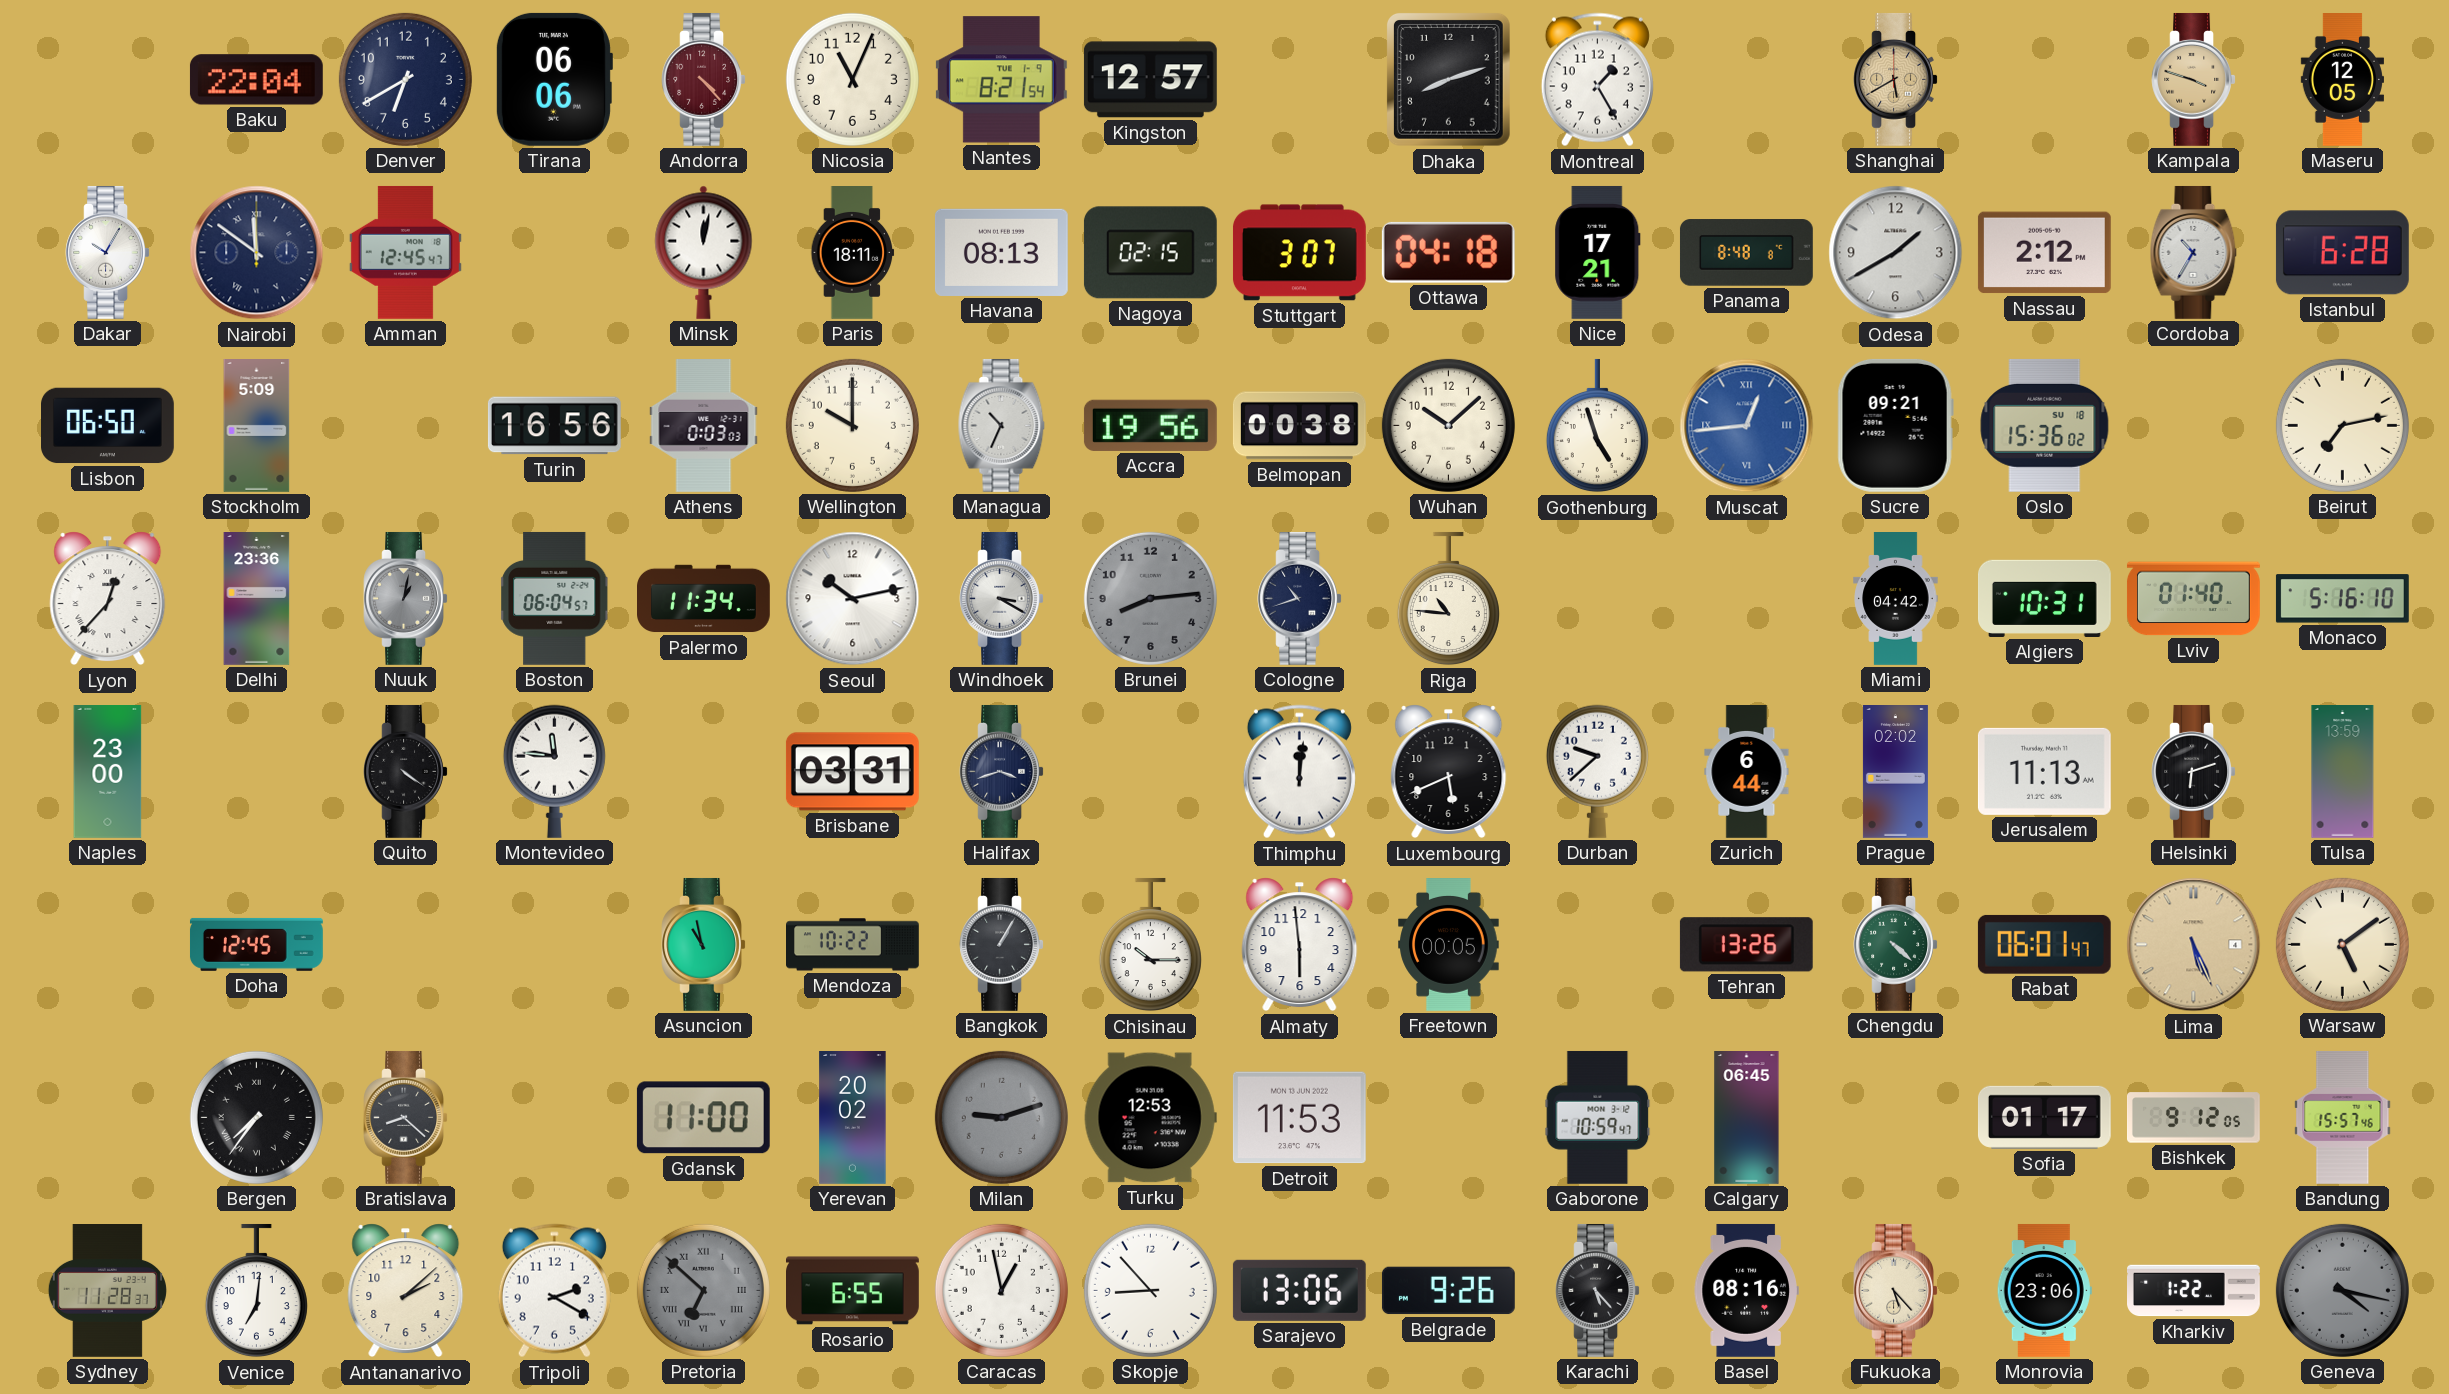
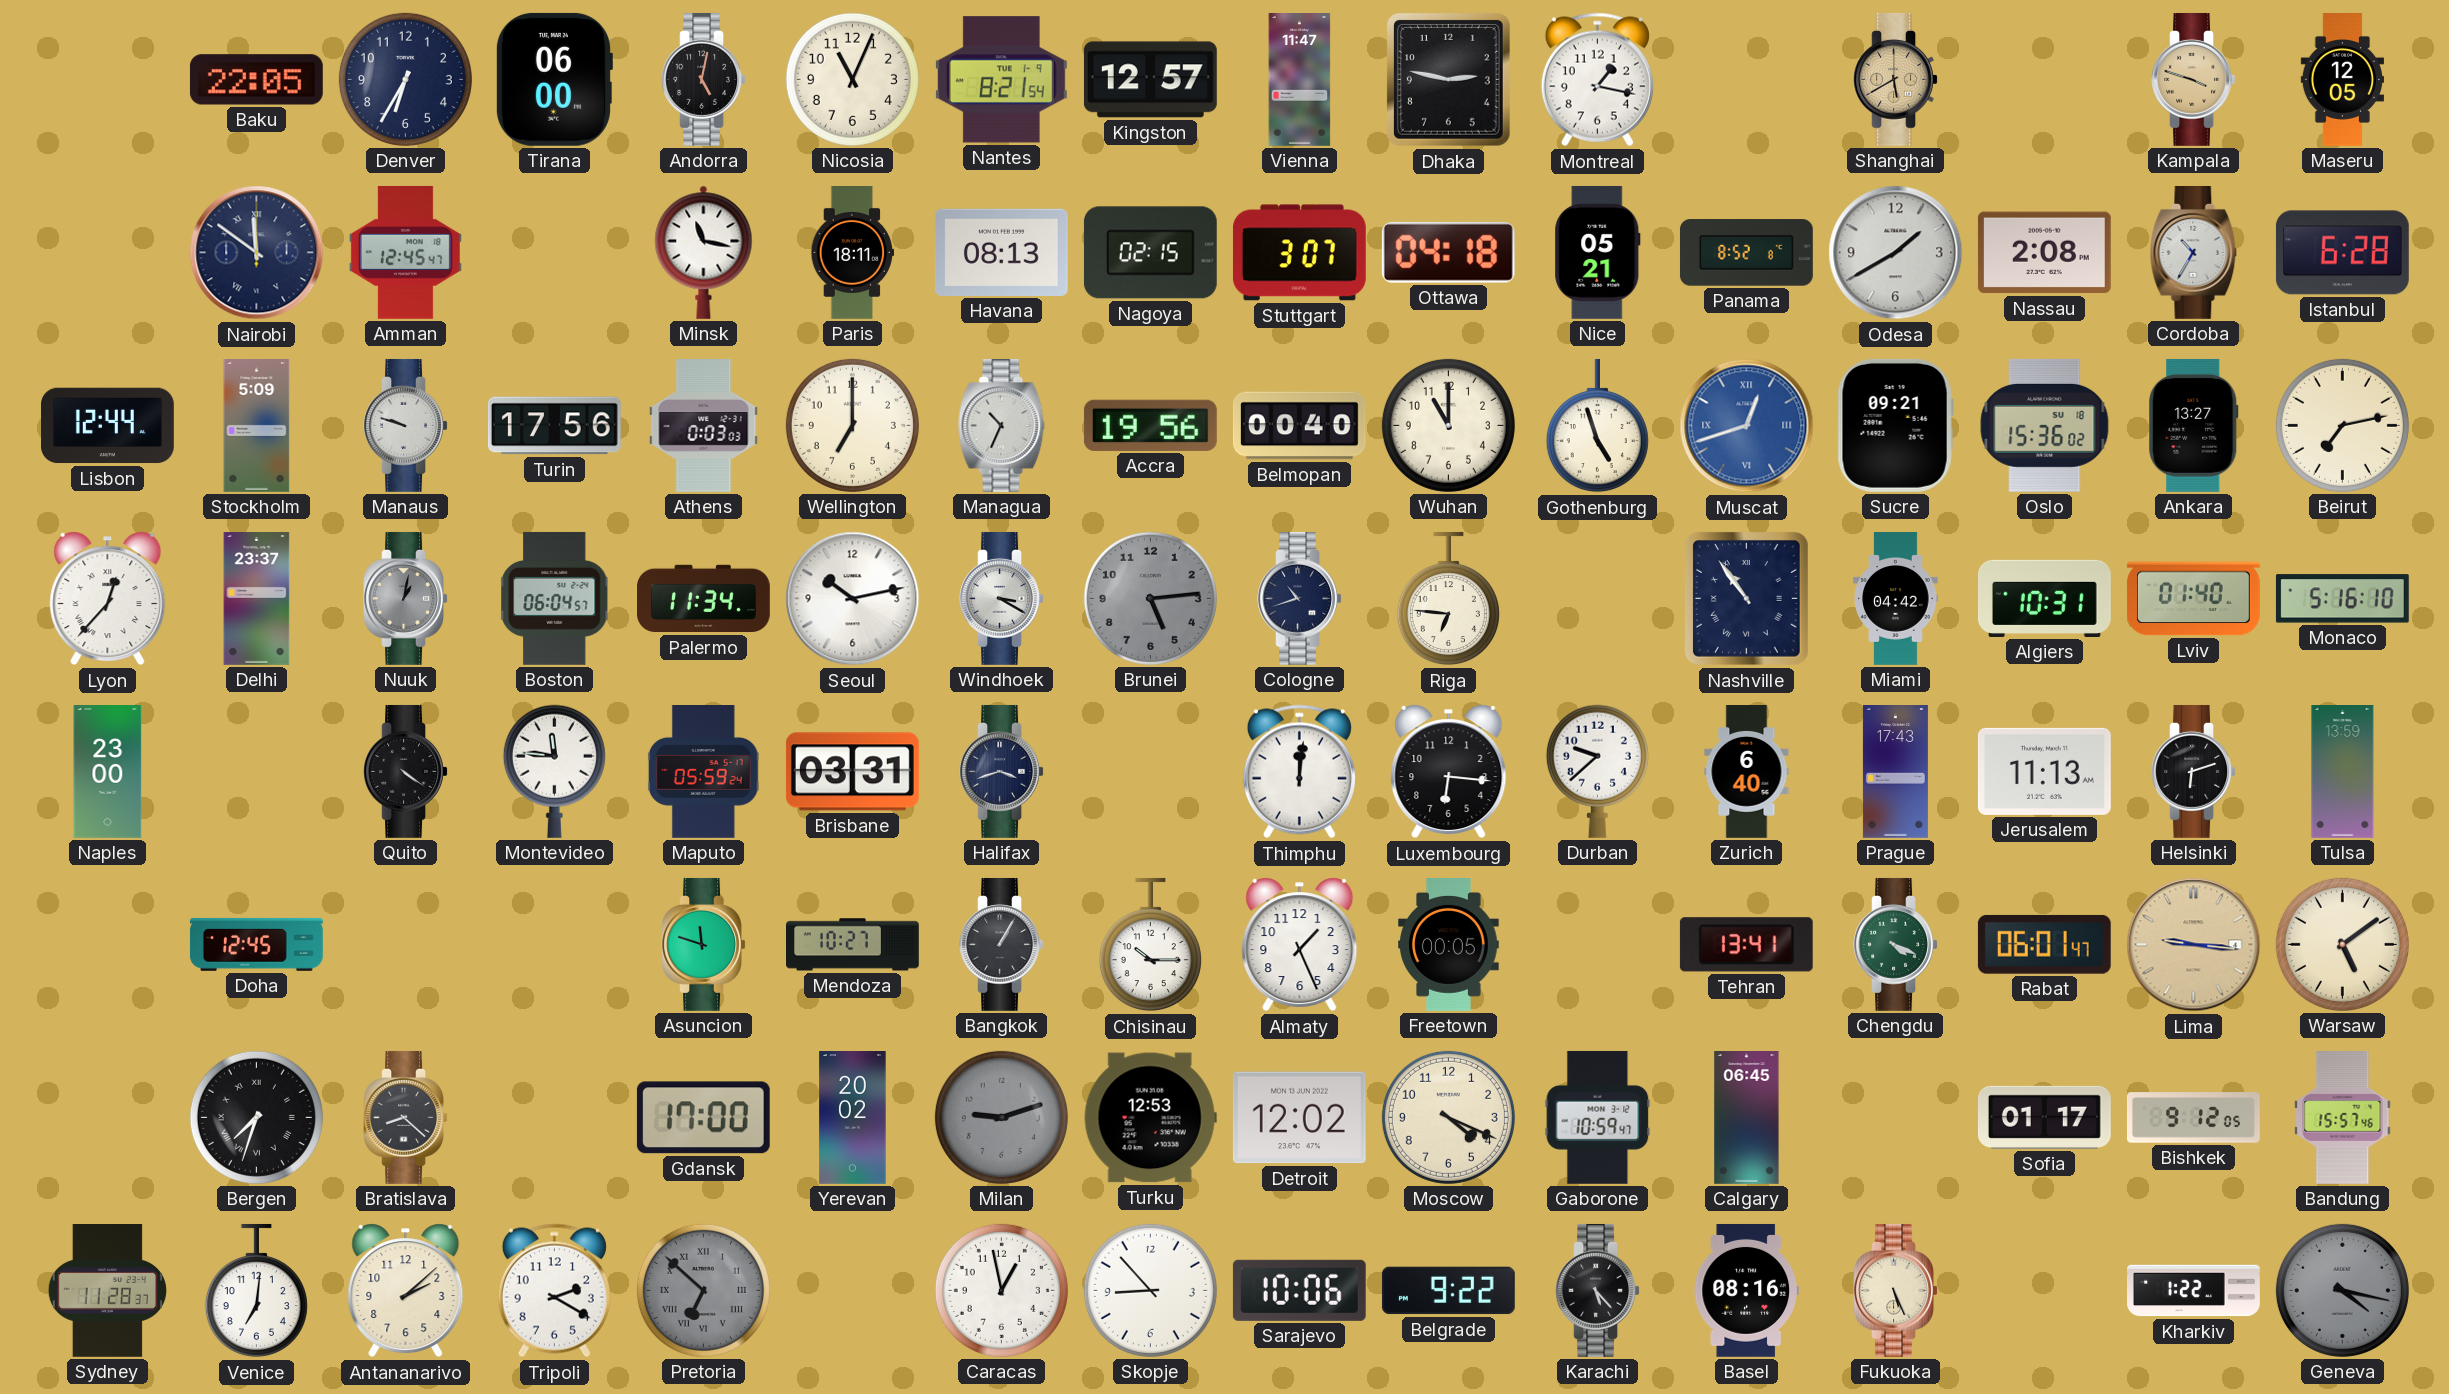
Baku: 22:04 -> 22:05
Denver: 6:40 -> 6:35
Tirana: 06:06 -> 06:00
Andorra: 4:23 -> 5:02
Andorra dial: burgundy -> black
Vienna: none -> 11:47
Dhaka: 8:12 -> 2:47
Montreal: 1:25 -> 1:17
Dakar: 10:05 -> none
Minsk: 12:02 -> 11:17
Nice: 17:21 -> 05:21
Panama: 8:48 -> 8:52
Nassau: 2:12 -> 2:08
Lisbon: 06:50 -> 12:44
Manaus: none -> 9:48
Turin: 16:56 -> 17:56
Wellington: 10:00 -> 7:00
Belmopan: 00:38 -> 00:40
Wuhan: 10:08 -> 11:00
Muscat: 12:44 -> 12:42
Ankara: none -> 13:27
Delhi: 23:36 -> 23:37
Brunei: 8:14 -> 5:14
Riga: 10:46 -> 6:46
Nashville: none -> 10:54
Maputo: none -> 05:59
Luxembourg: 5:41 -> 6:16
Zurich: 6:44 -> 6:40
Prague: 02:02 -> 17:43
Asuncion: 10:58 -> 11:48
Mendoza: 10:22 -> 10:27
Almaty: 5:59 -> 1:26
Tehran: 13:26 -> 13:41
Chengdu: 4:22 -> 4:19
Lima: 5:26 -> 9:16
Bergen: 7:36 -> 7:33
Gdansk: 11:00 -> 17:00
Detroit: 11:53 -> 12:02
Moscow: none -> 4:19
Rosario: 6:55 -> none
Sarajevo: 13:06 -> 10:06
Belgrade: 9:26 -> 9:22
Fukuoka: 5:23 -> 5:26
Monrovia: 23:06 -> none
